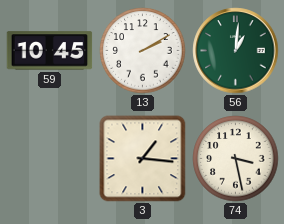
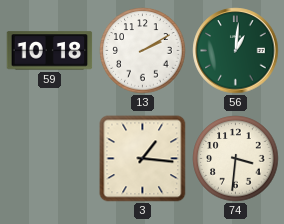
59: 10:45 -> 10:18
74: 3:28 -> 3:31
